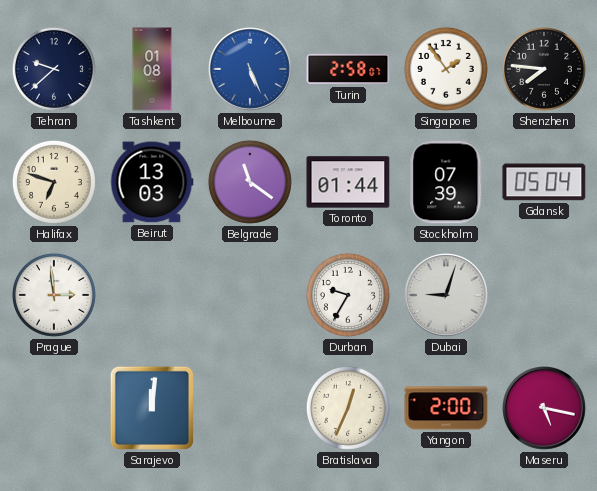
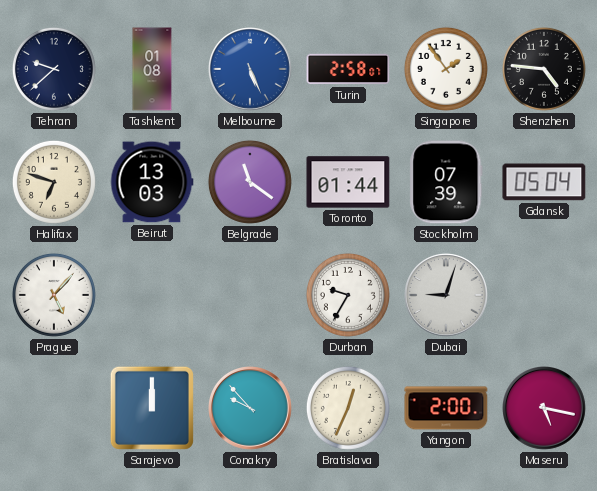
Shenzhen: 7:46 -> 4:46
Prague: 2:59 -> 5:07
Sarajevo: 12:01 -> 12:00
Conakry: none -> 9:53
